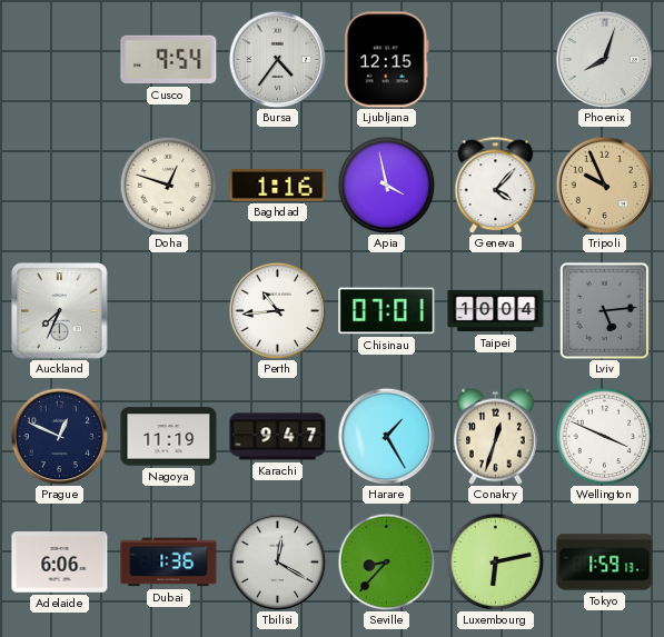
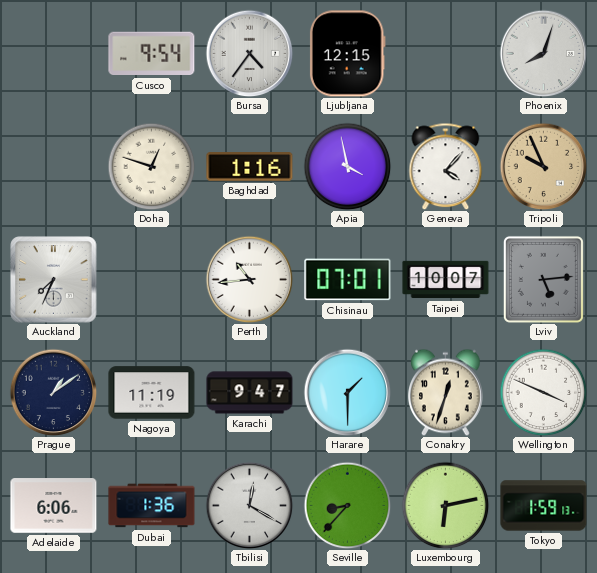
Taipei: 10:04 -> 10:07
Prague: 12:49 -> 1:09
Harare: 1:25 -> 1:30
